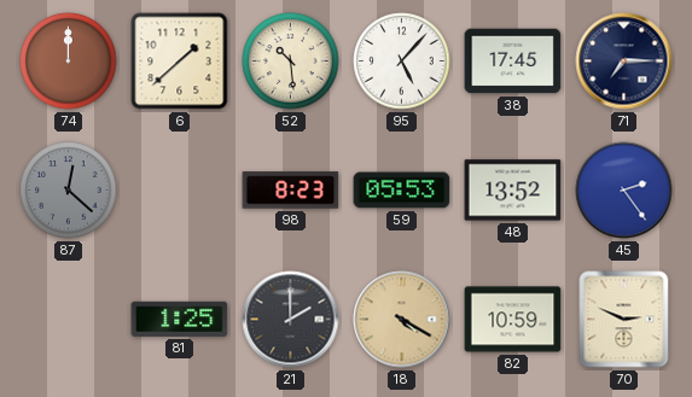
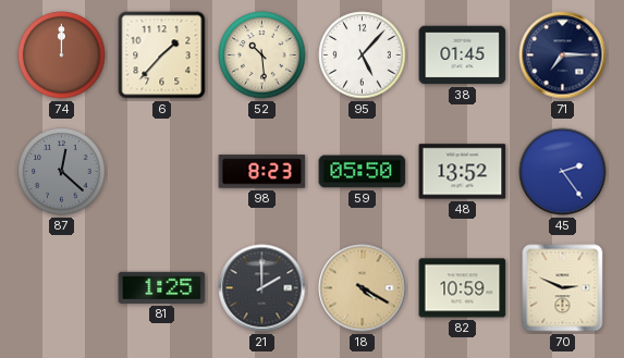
6: 1:38 -> 1:37
38: 17:45 -> 01:45
59: 05:53 -> 05:50
